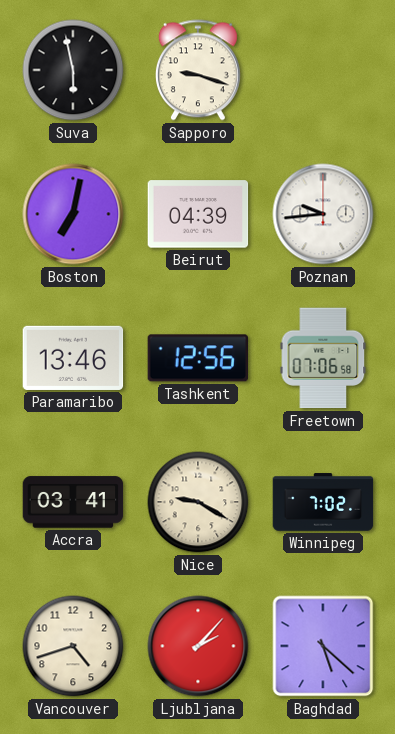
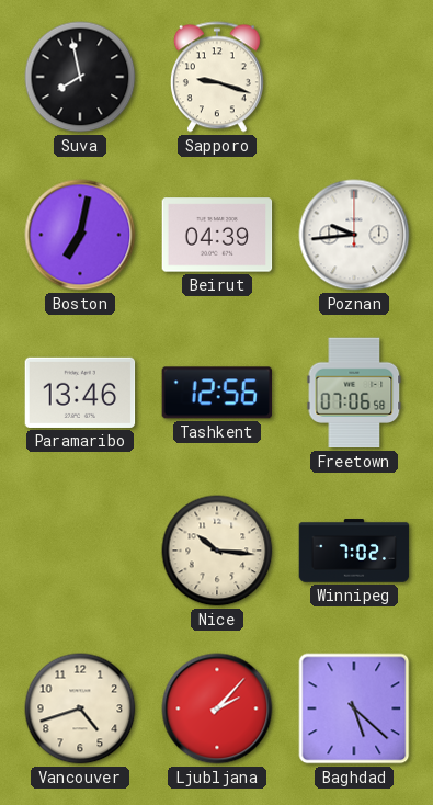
Suva: 5:58 -> 7:58
Accra: 03:41 -> none
Nice: 9:20 -> 10:16
